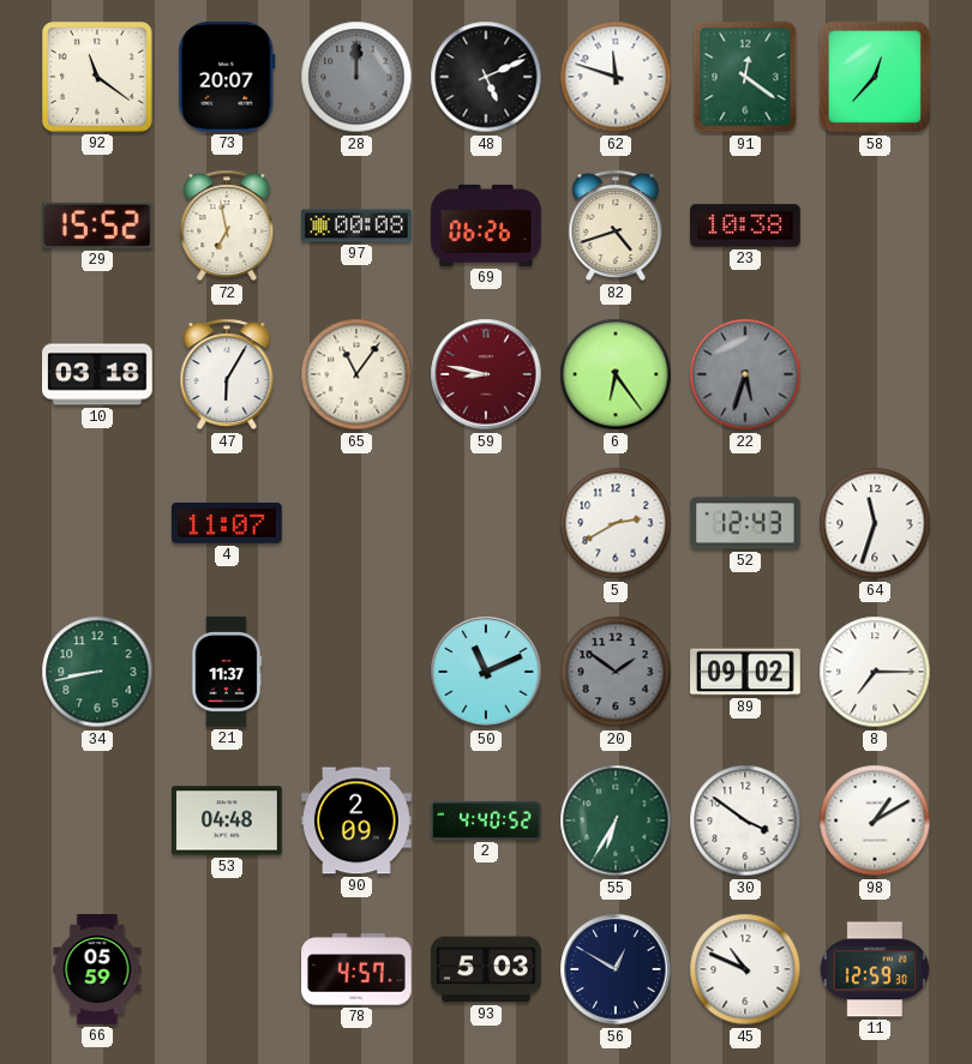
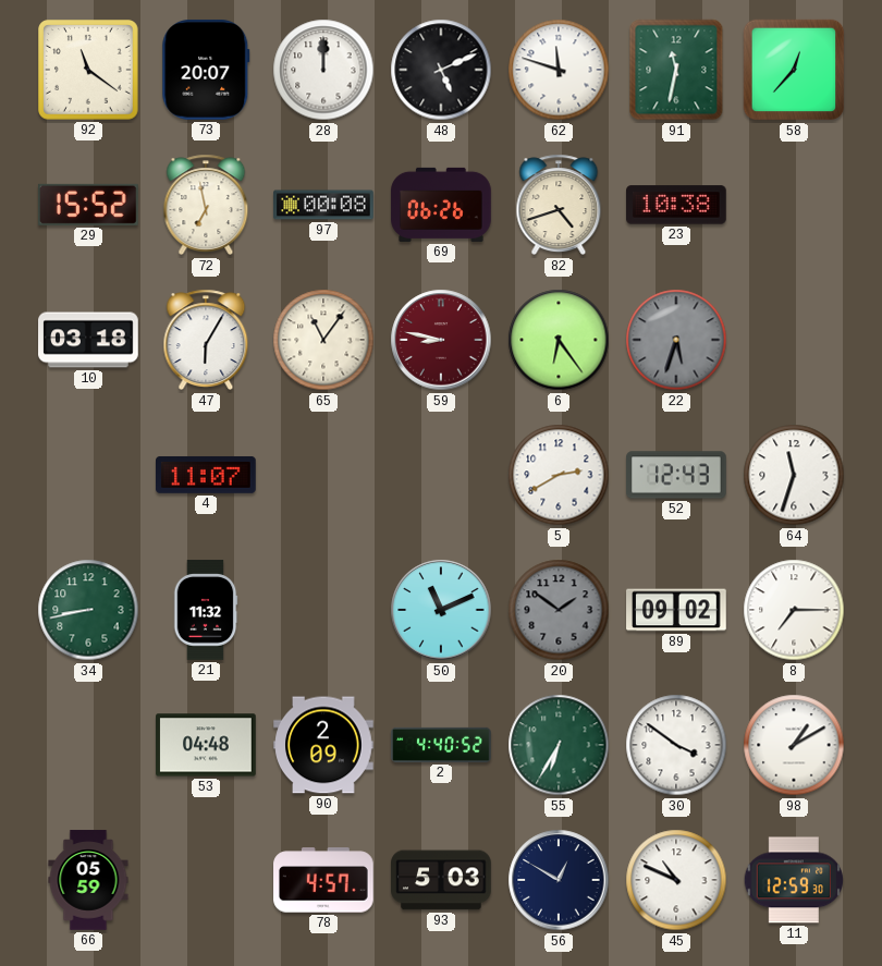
28 dial: grey -> white
91: 12:21 -> 11:32
21: 11:37 -> 11:32
